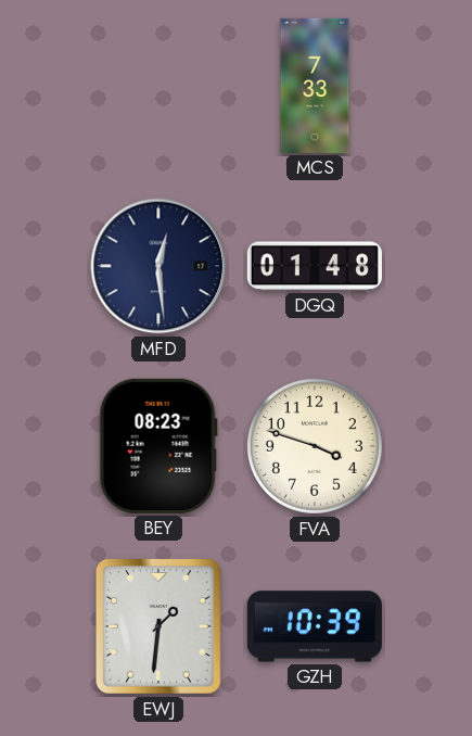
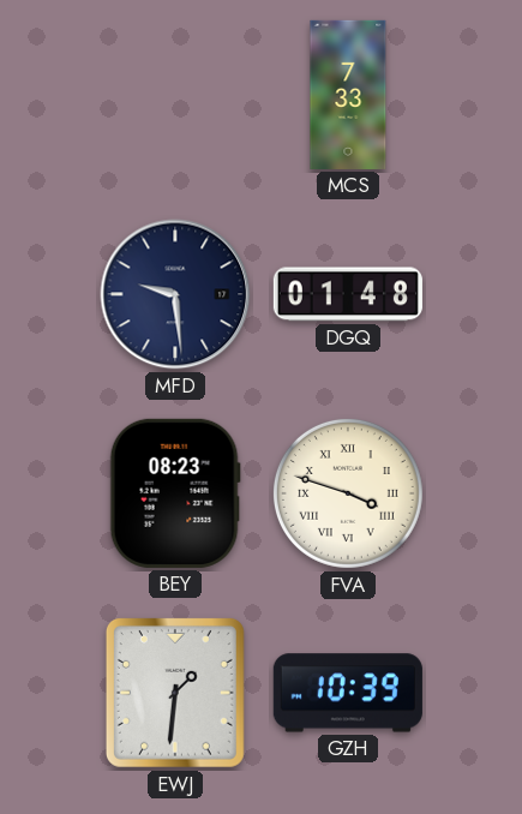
MFD: 12:29 -> 9:29
FVA numerals: Arabic -> Roman
